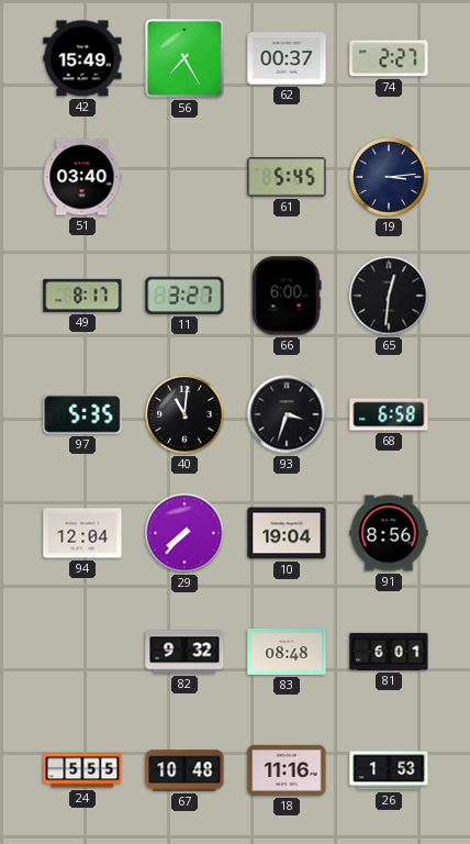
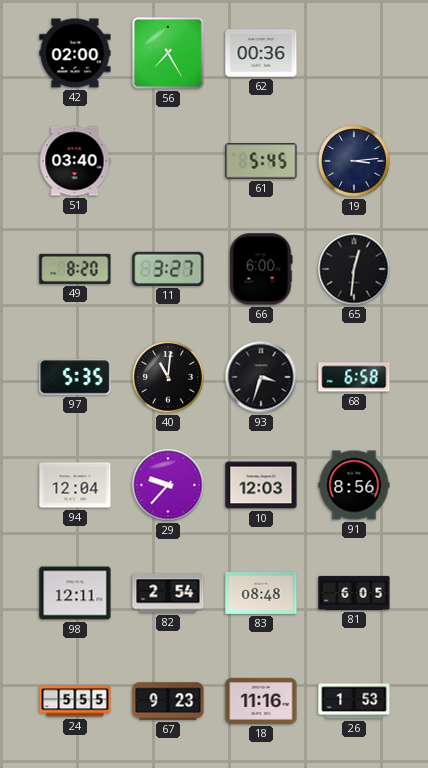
42: 15:49 -> 02:00
62: 00:37 -> 00:36
74: 2:27 -> none
49: 8:17 -> 8:20
29: 7:37 -> 9:37
10: 19:04 -> 12:03
98: none -> 12:11
82: 9:32 -> 2:54
81: 6:01 -> 6:05
67: 10:48 -> 9:23
